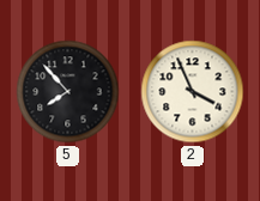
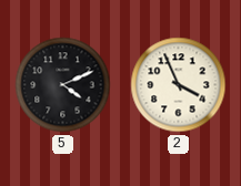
5: 7:53 -> 4:11
